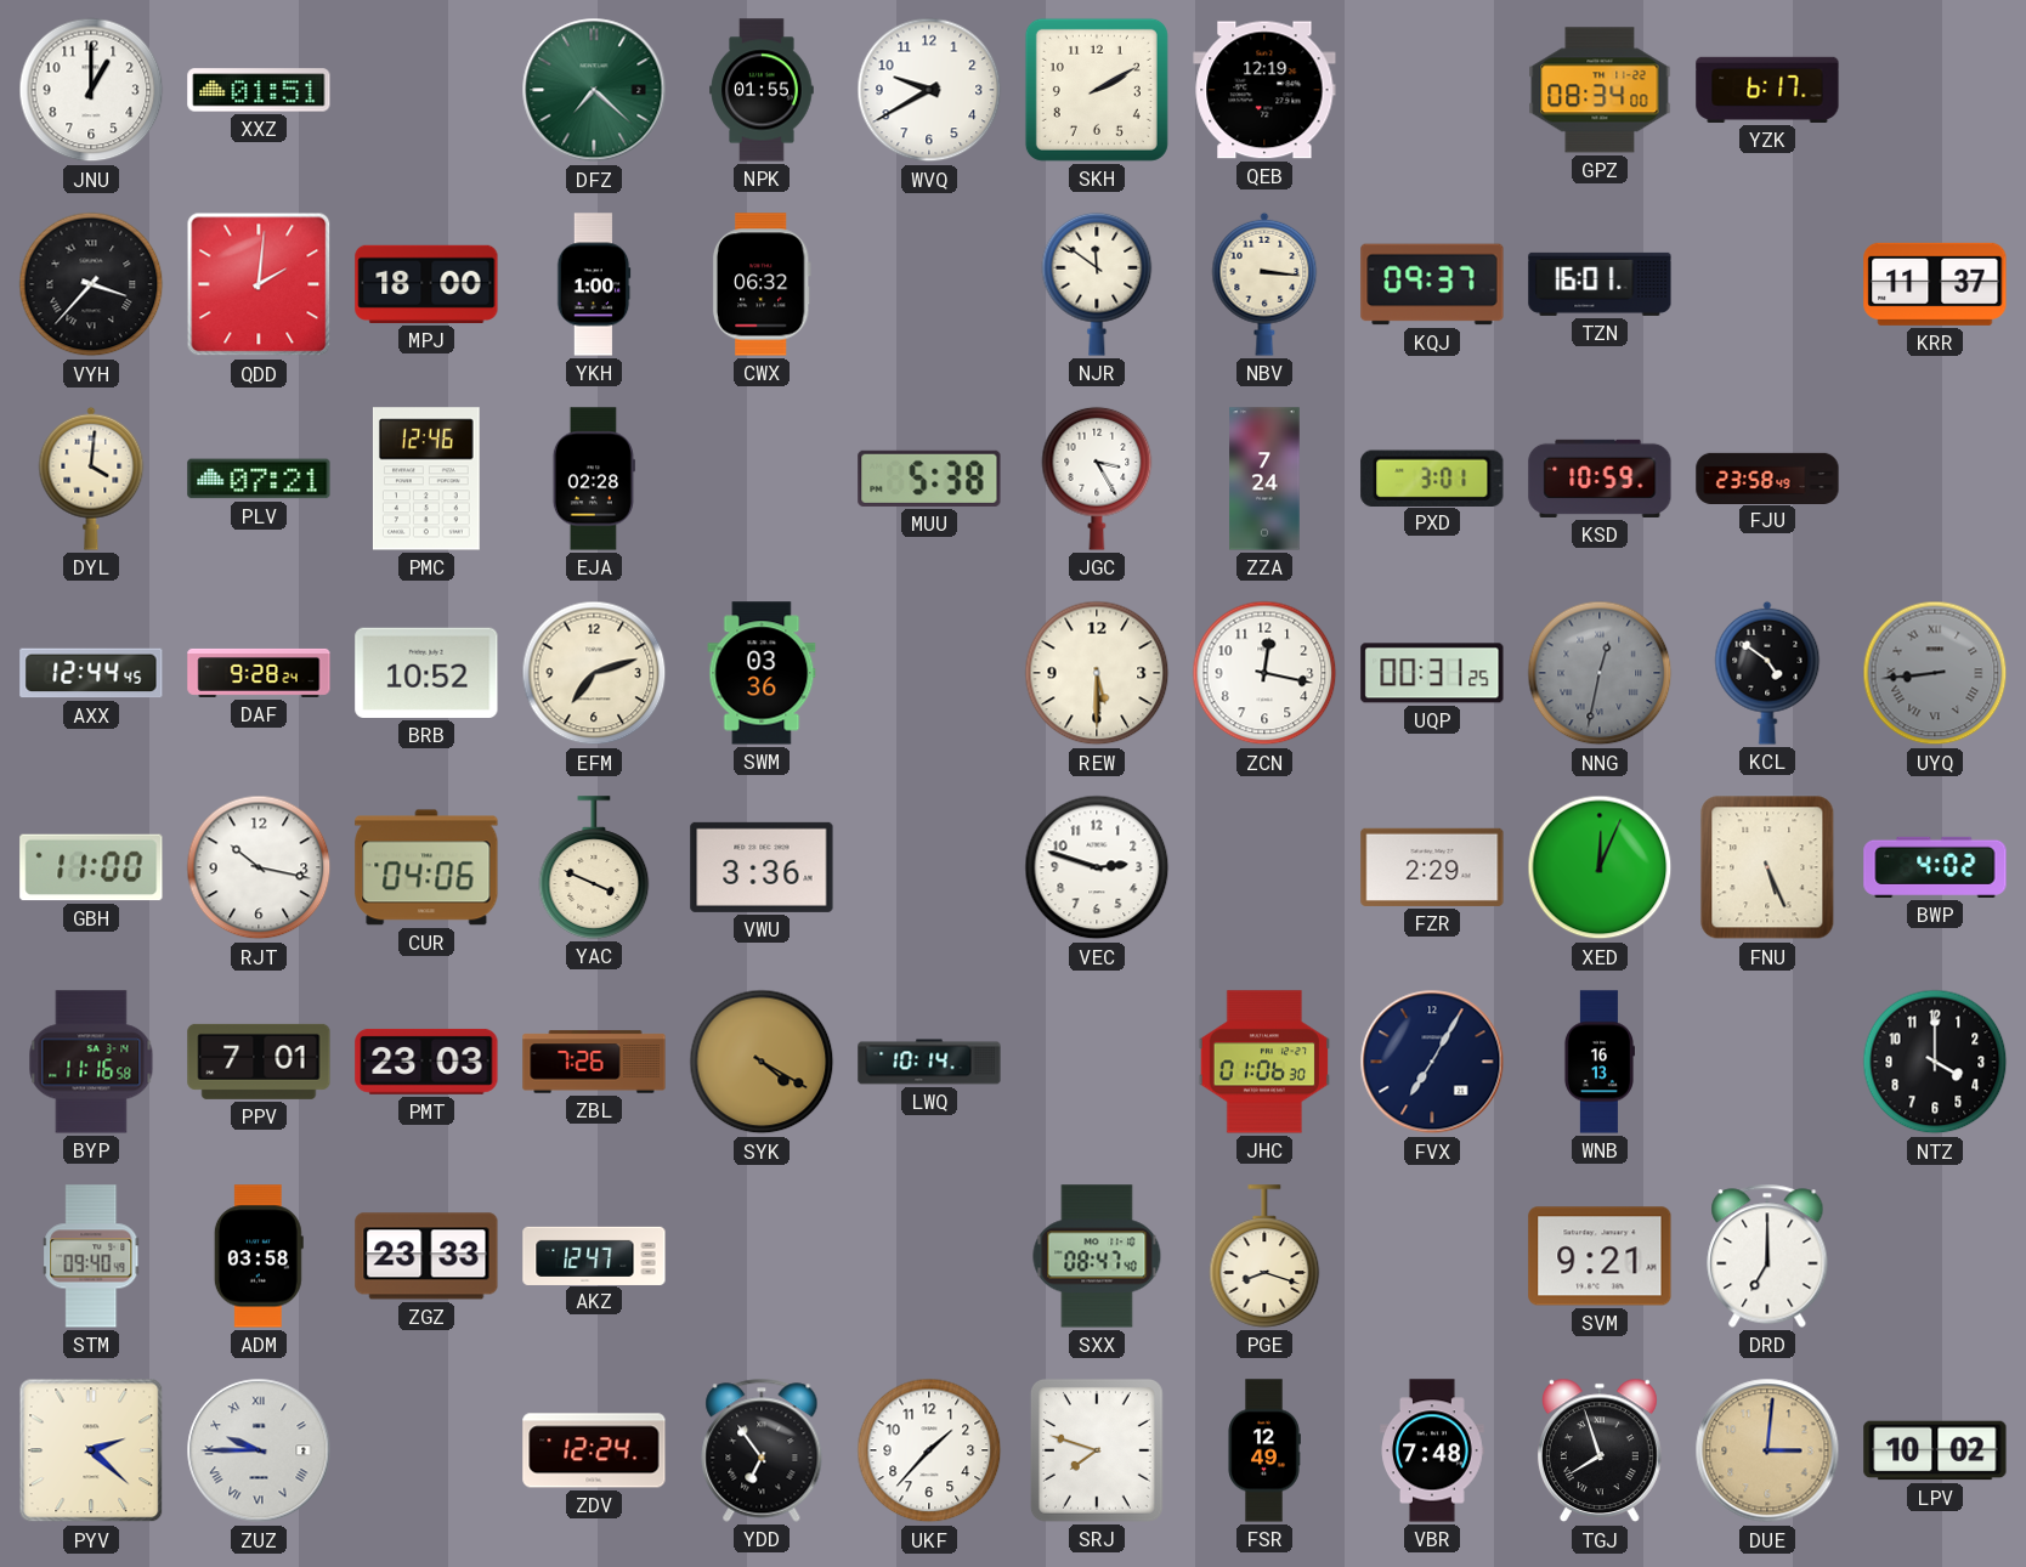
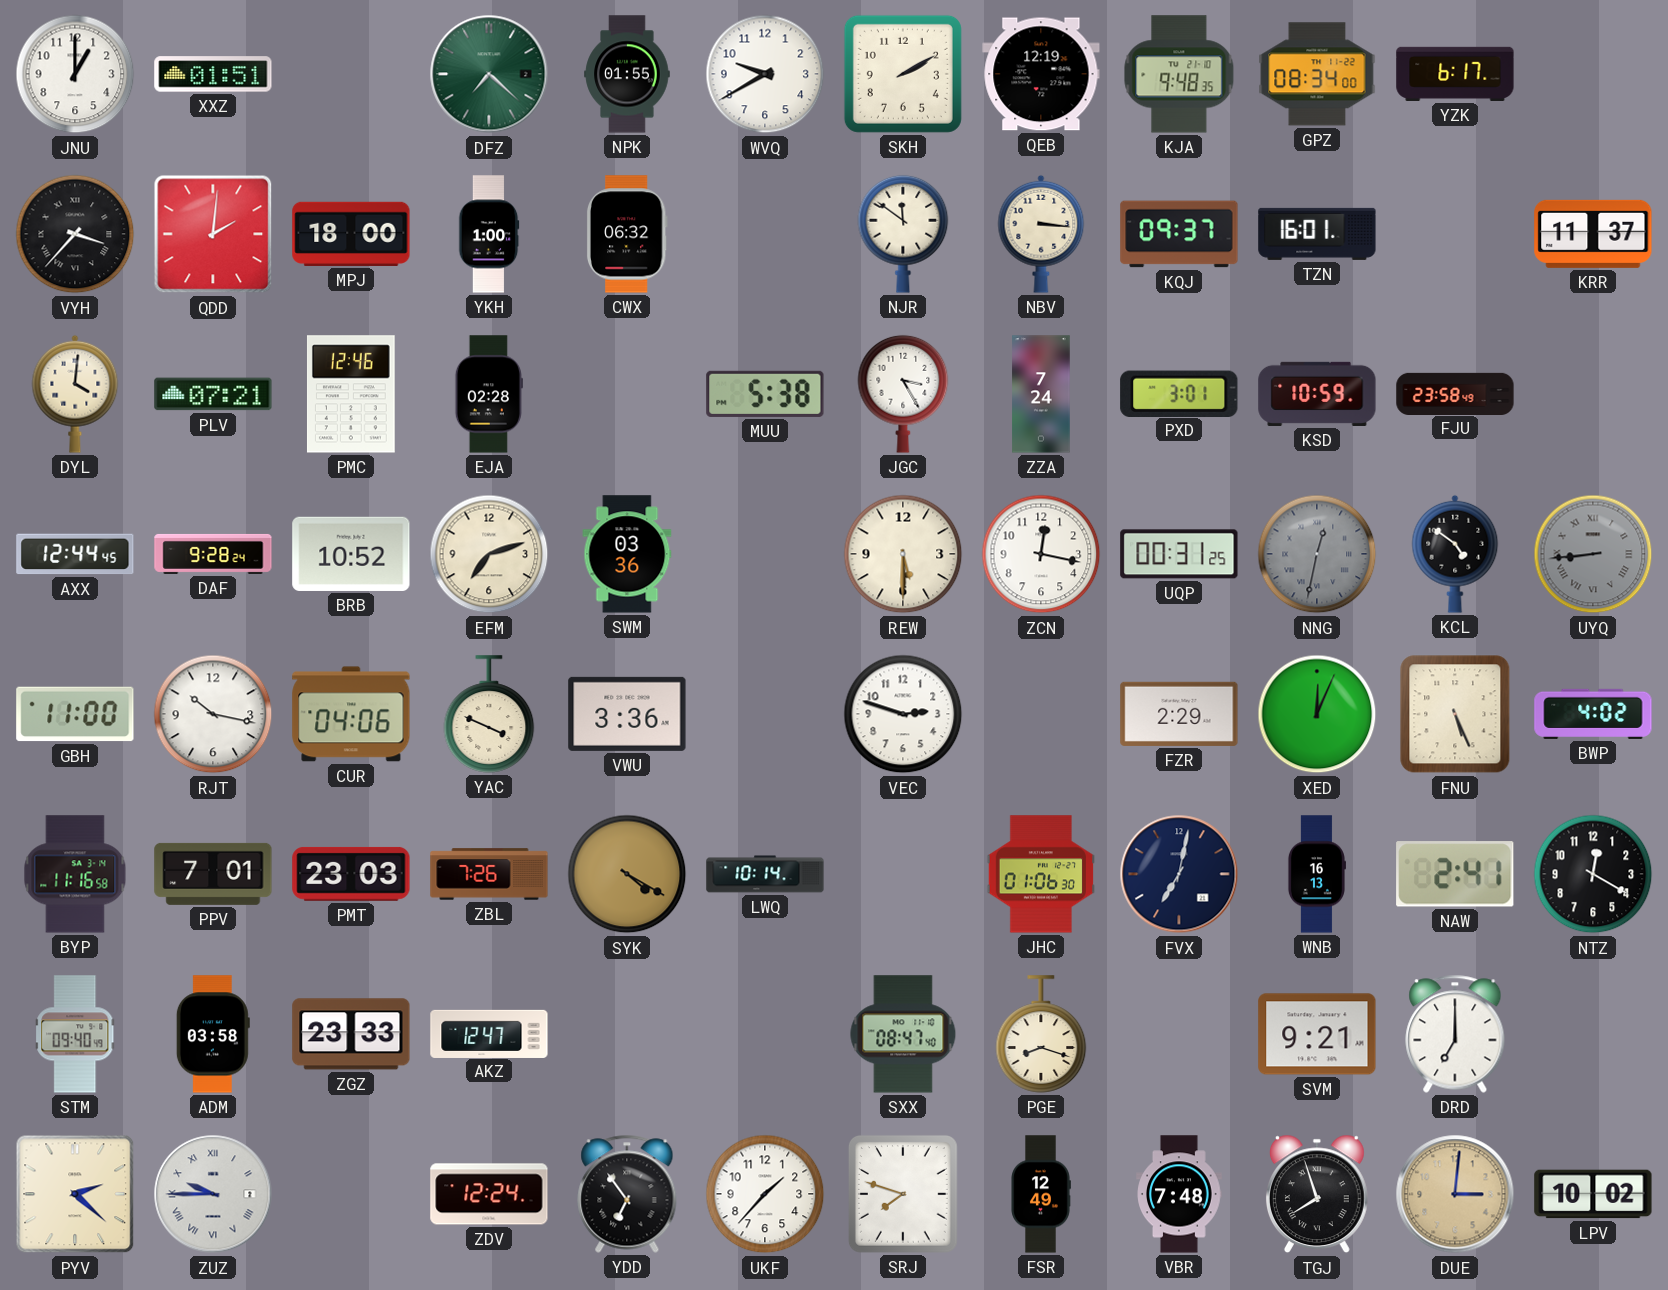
KJA: none -> 9:48
FVX: 7:05 -> 7:02
NAW: none -> 2:41
NTZ: 4:00 -> 12:20
